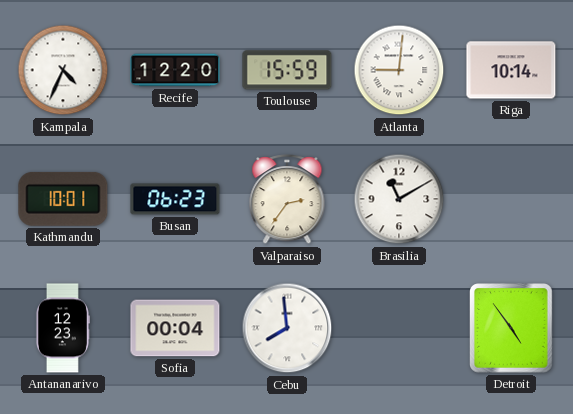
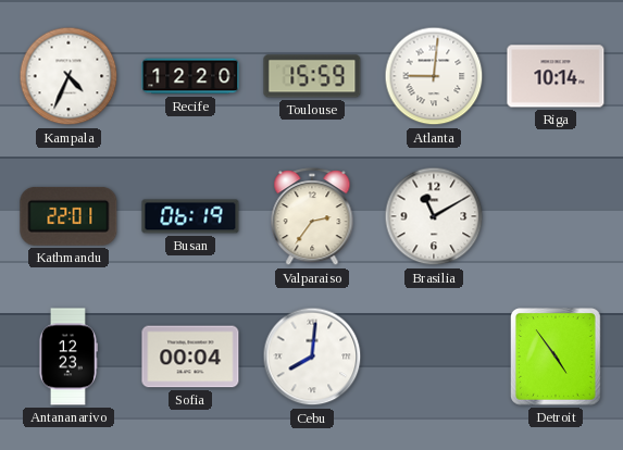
Kathmandu: 10:01 -> 22:01
Busan: 06:23 -> 06:19
Cebu: 7:59 -> 8:01
